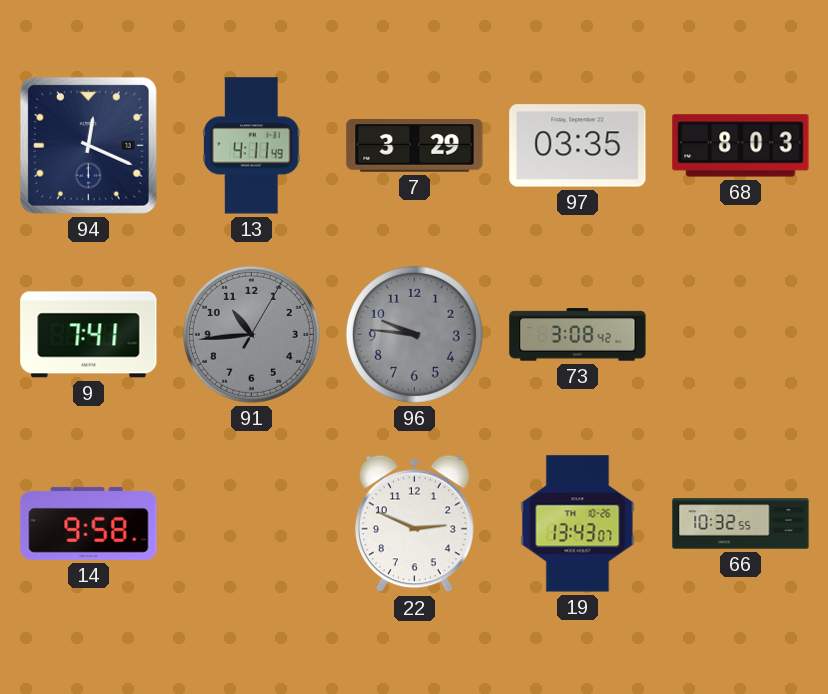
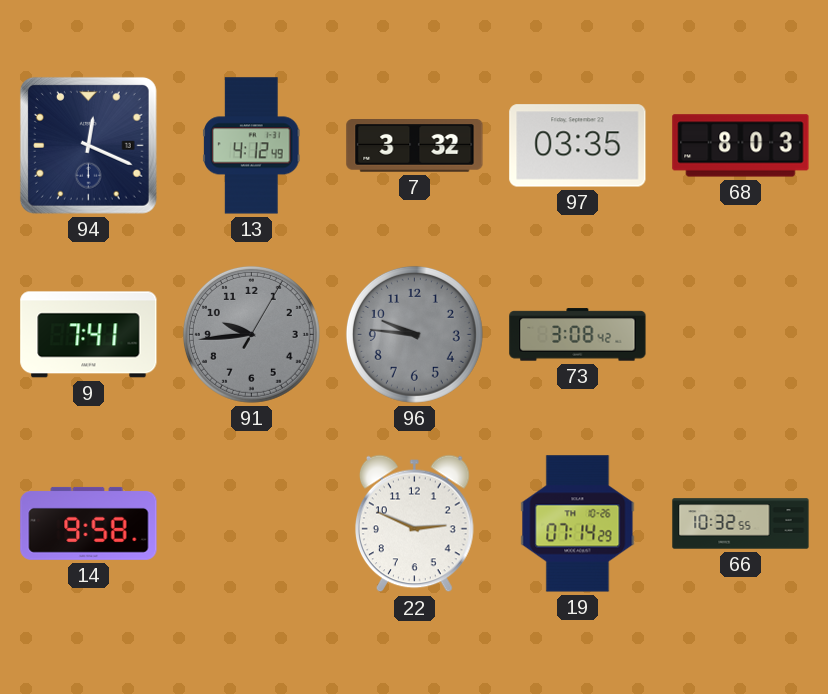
13: 4:11 -> 4:12
7: 3:29 -> 3:32
91: 10:44 -> 9:44
19: 13:43 -> 07:14
